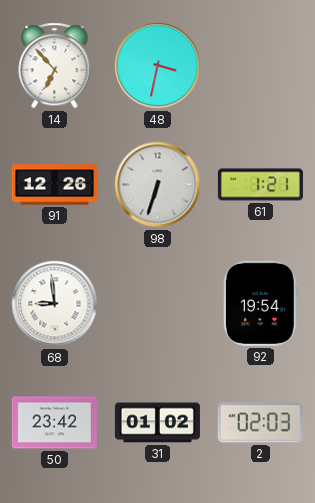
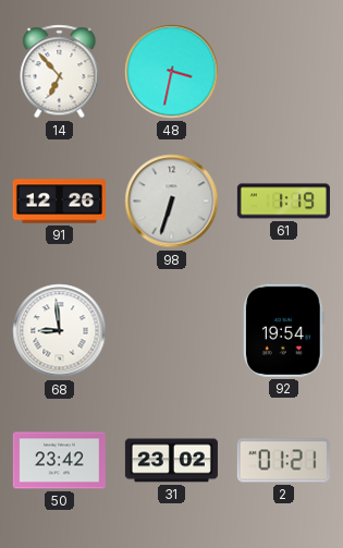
61: 1:21 -> 1:19
31: 01:02 -> 23:02
2: 02:03 -> 01:21
